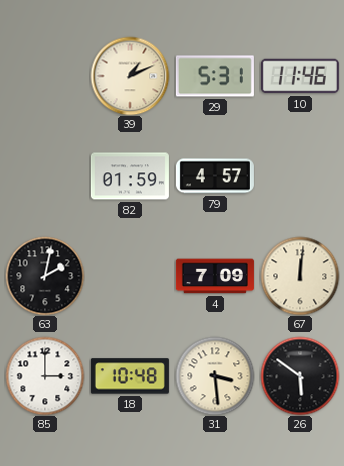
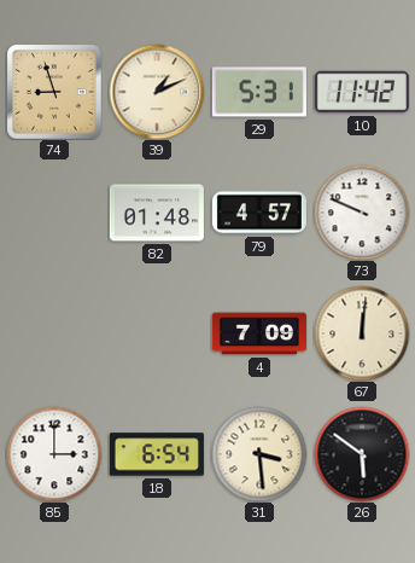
74: none -> 8:57
10: 11:46 -> 11:42
82: 01:59 -> 01:48
73: none -> 9:49
63: 2:02 -> none
18: 10:48 -> 6:54
